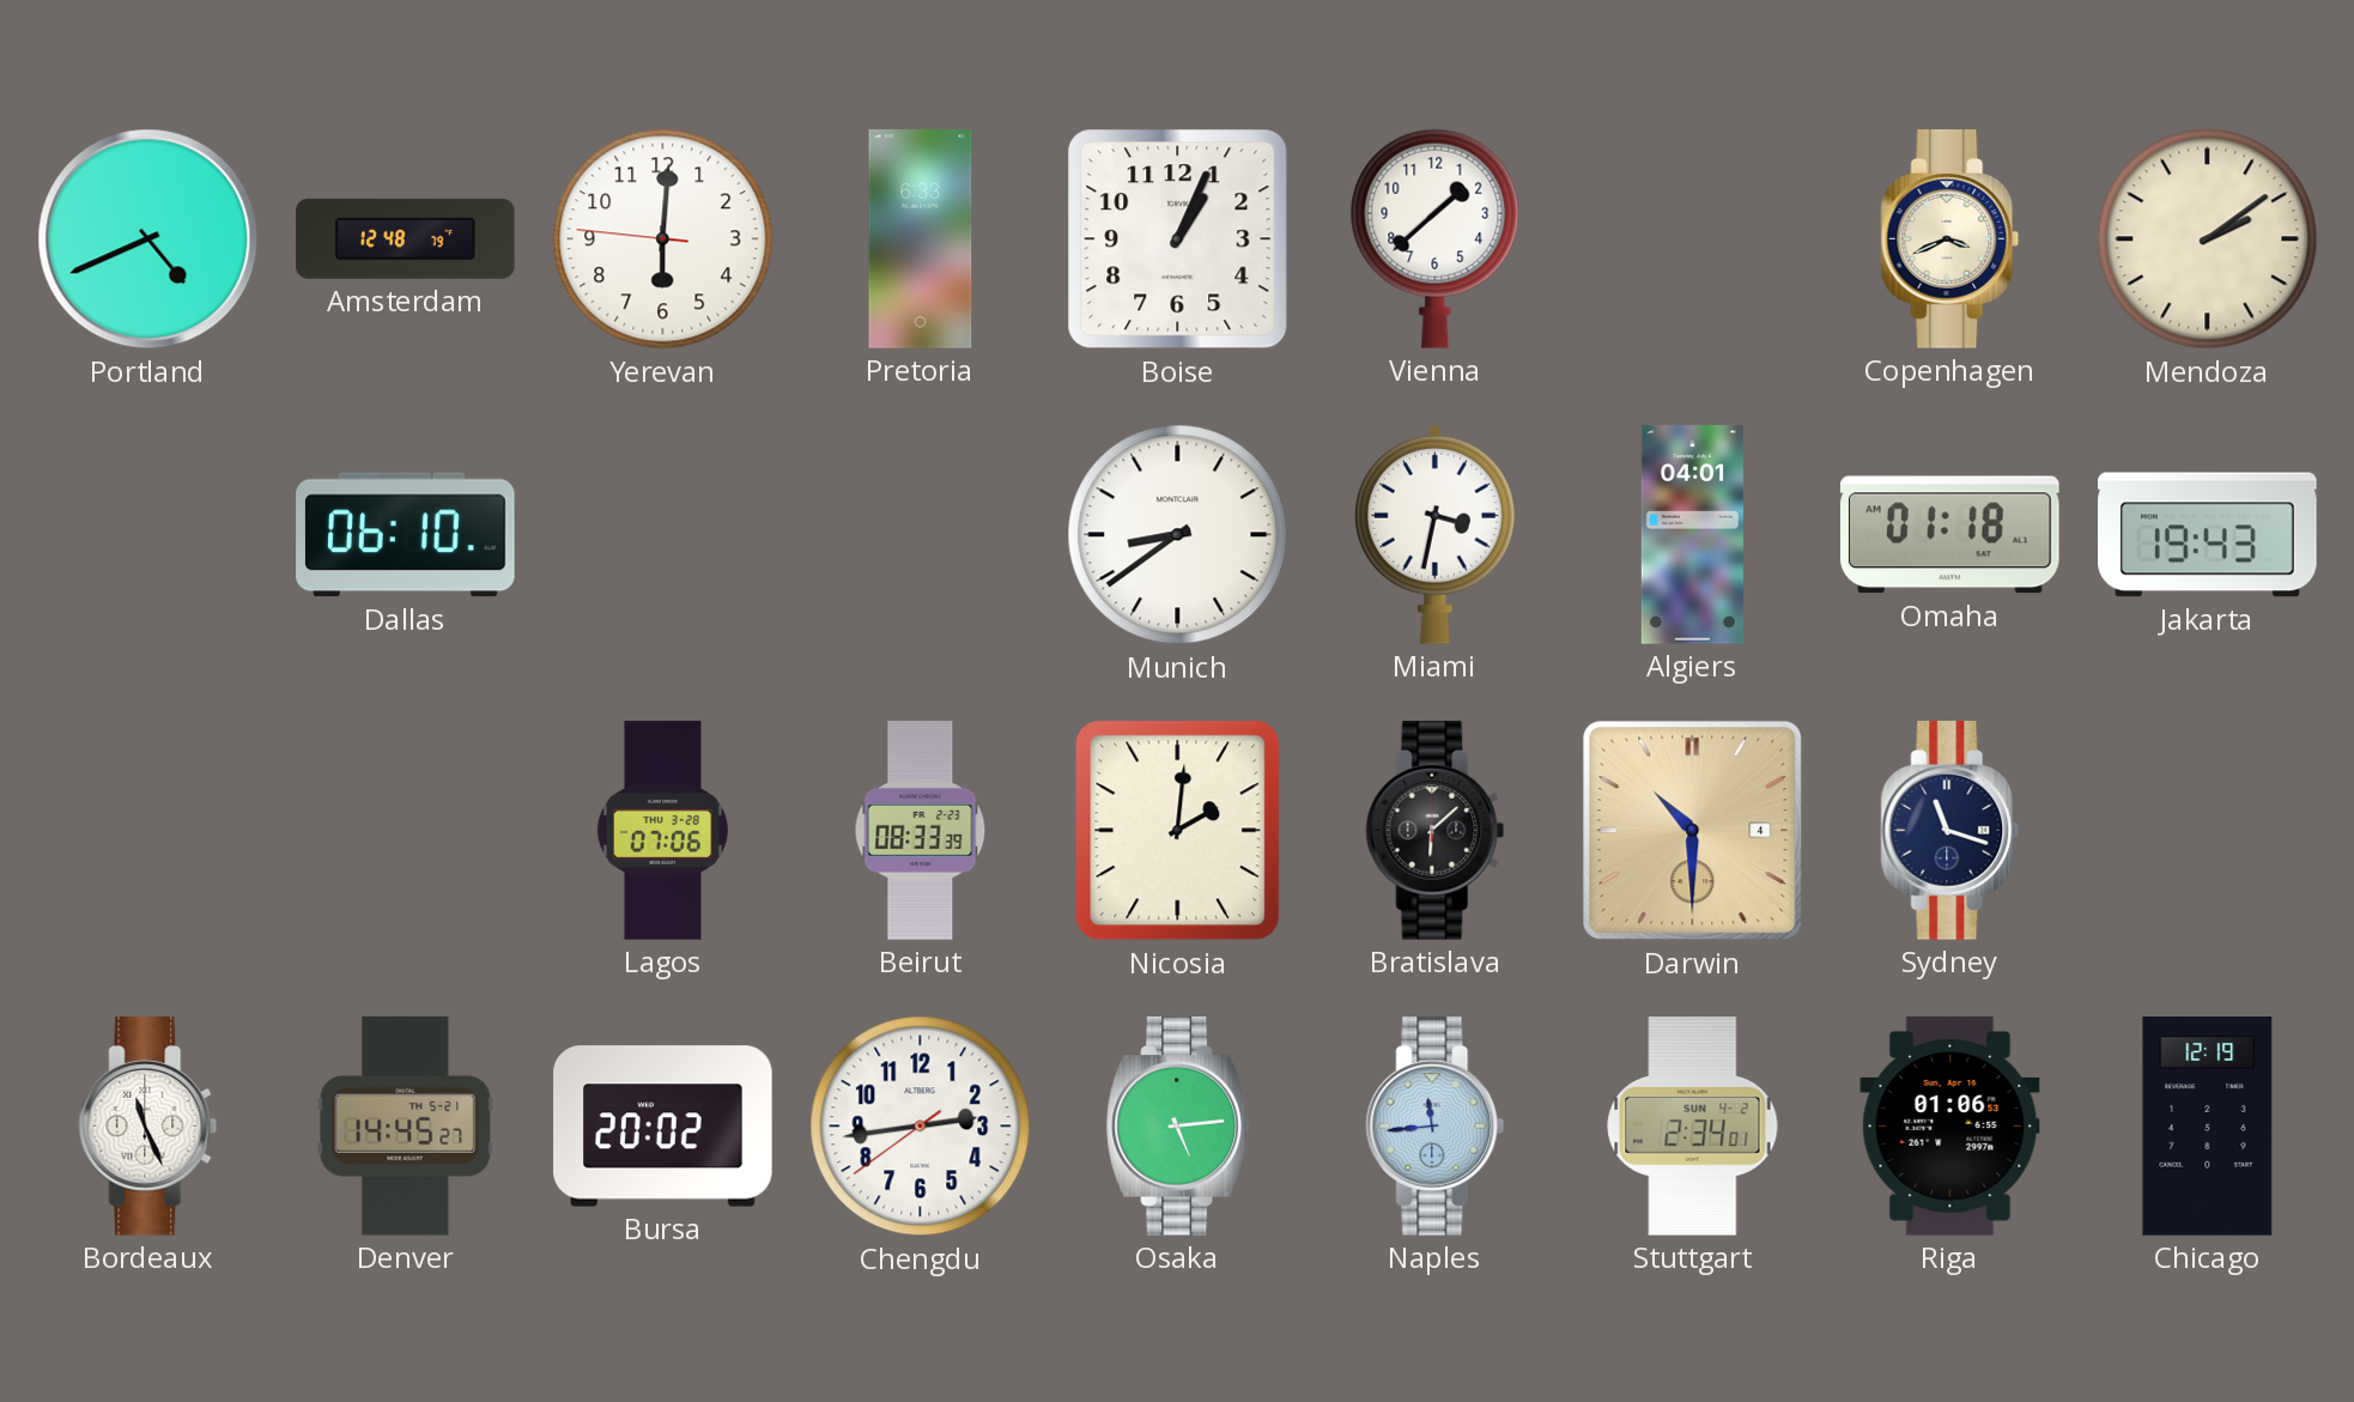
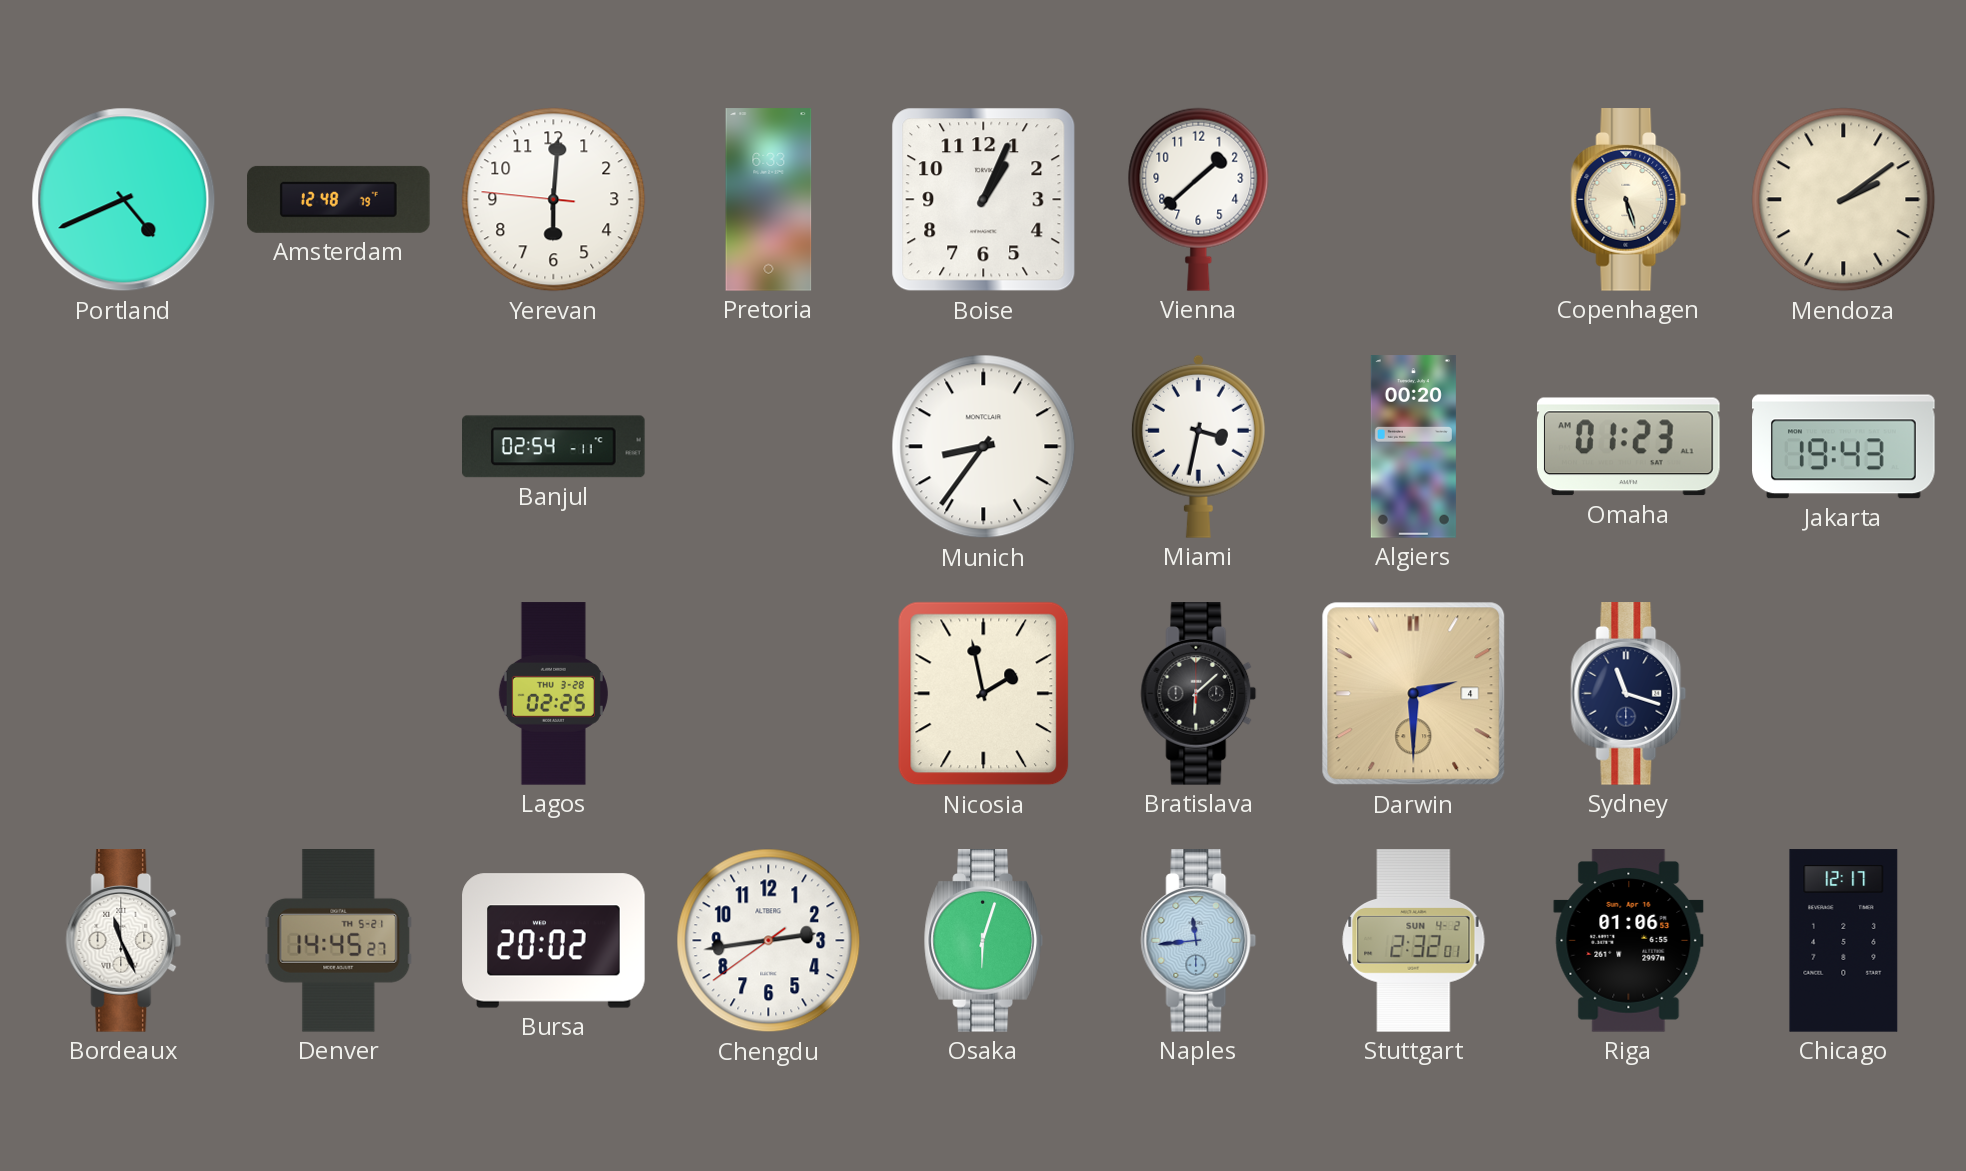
Copenhagen: 3:41 -> 5:27
Dallas: 06:10 -> none
Banjul: none -> 02:54
Munich: 8:39 -> 8:36
Algiers: 04:01 -> 00:20
Omaha: 01:18 -> 01:23
Lagos: 07:06 -> 02:25
Beirut: 08:33 -> none
Nicosia: 2:01 -> 1:58
Darwin: 10:30 -> 2:30
Osaka: 5:14 -> 6:03
Stuttgart: 2:34 -> 2:32
Chicago: 12:19 -> 12:17
